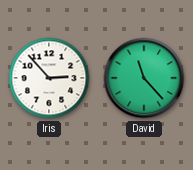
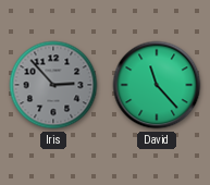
Iris dial: white -> grey
